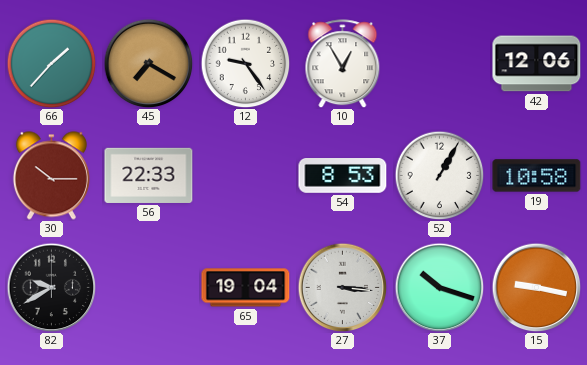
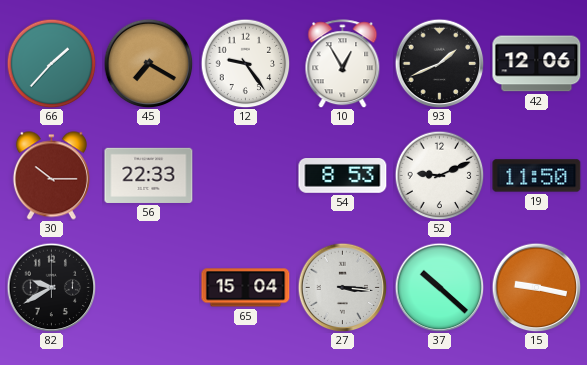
93: none -> 1:41
52: 1:05 -> 9:11
19: 10:58 -> 11:50
65: 19:04 -> 15:04
37: 10:18 -> 10:22
